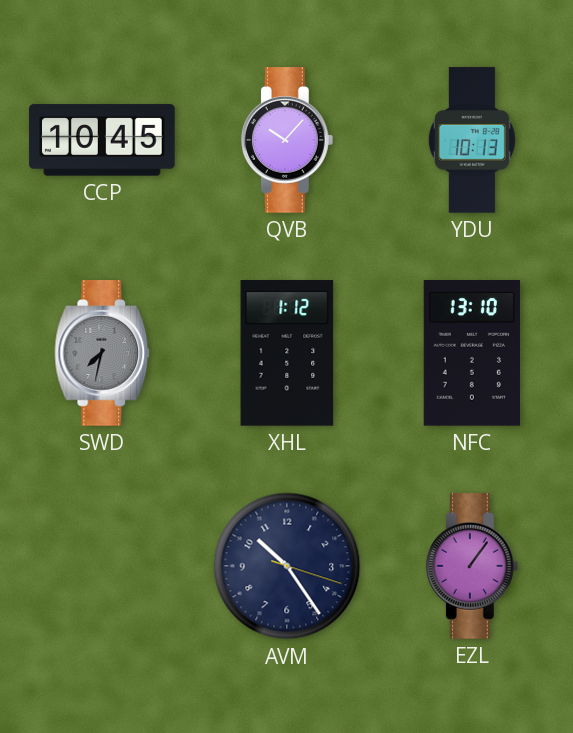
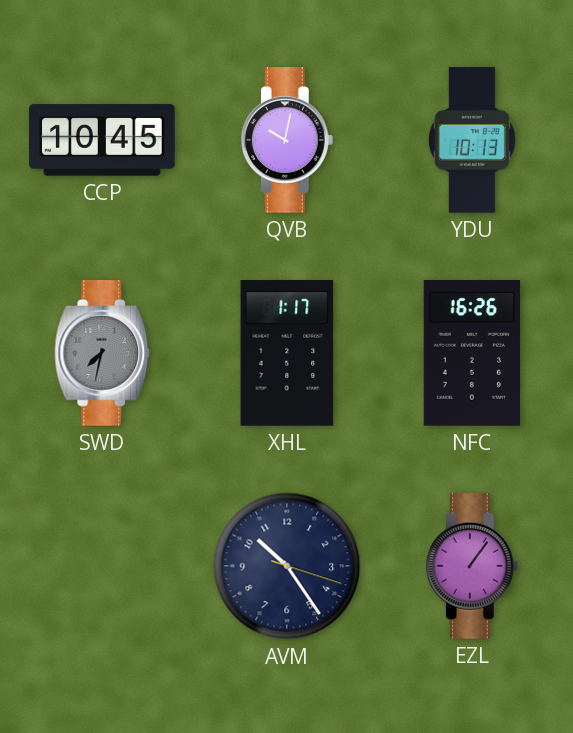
QVB: 10:07 -> 10:02
XHL: 1:12 -> 1:17
NFC: 13:10 -> 16:26
